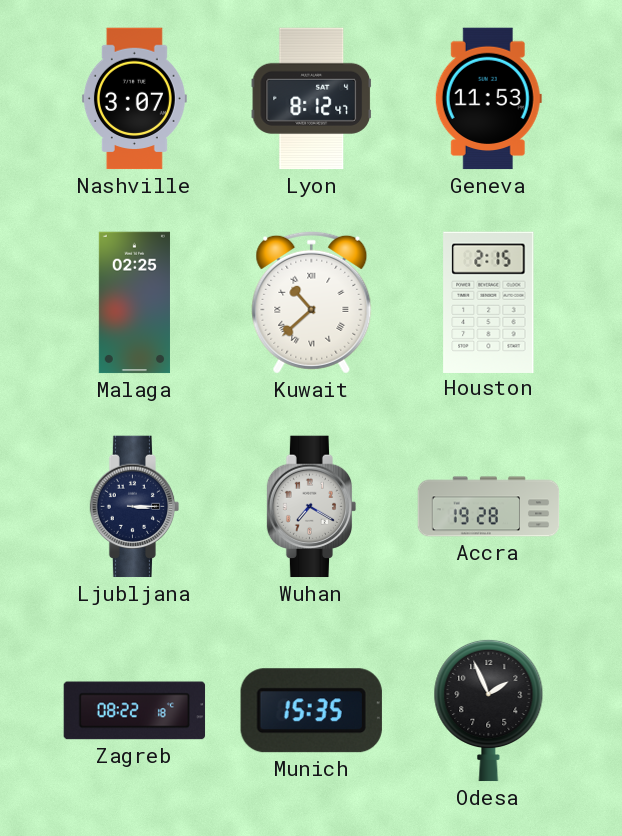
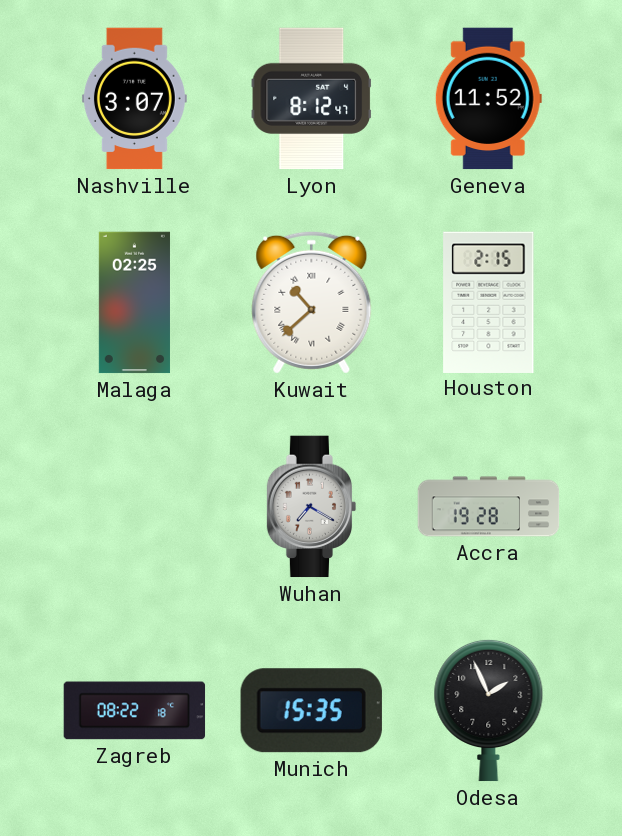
Geneva: 11:53 -> 11:52
Ljubljana: 3:15 -> none
